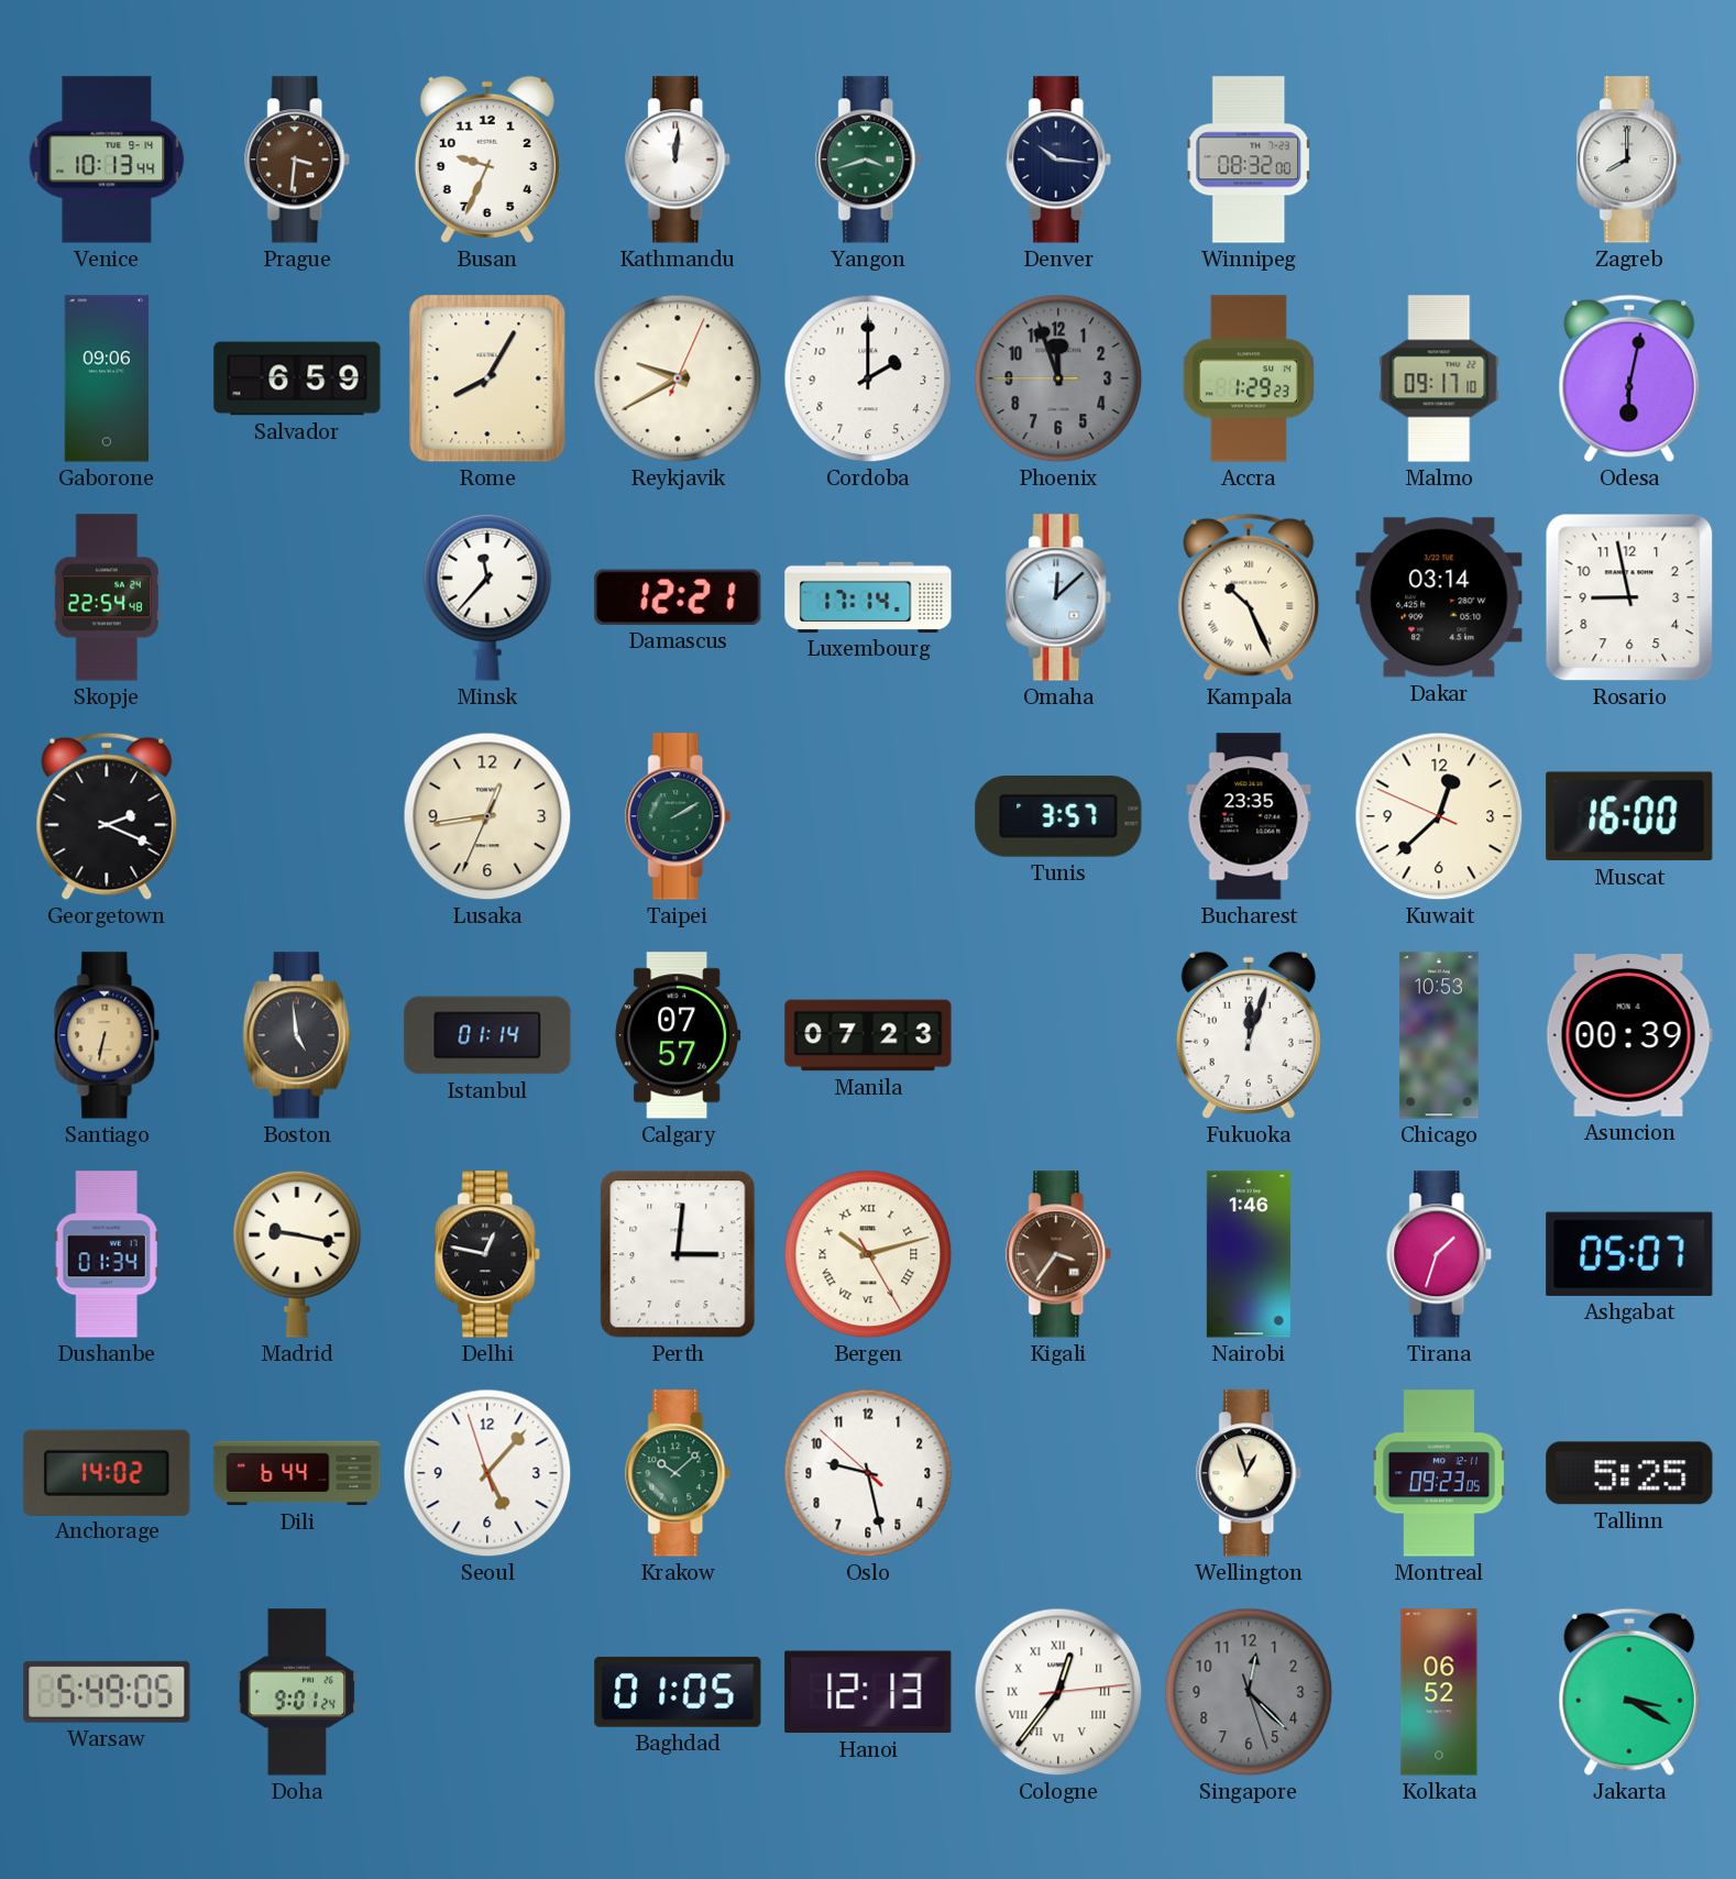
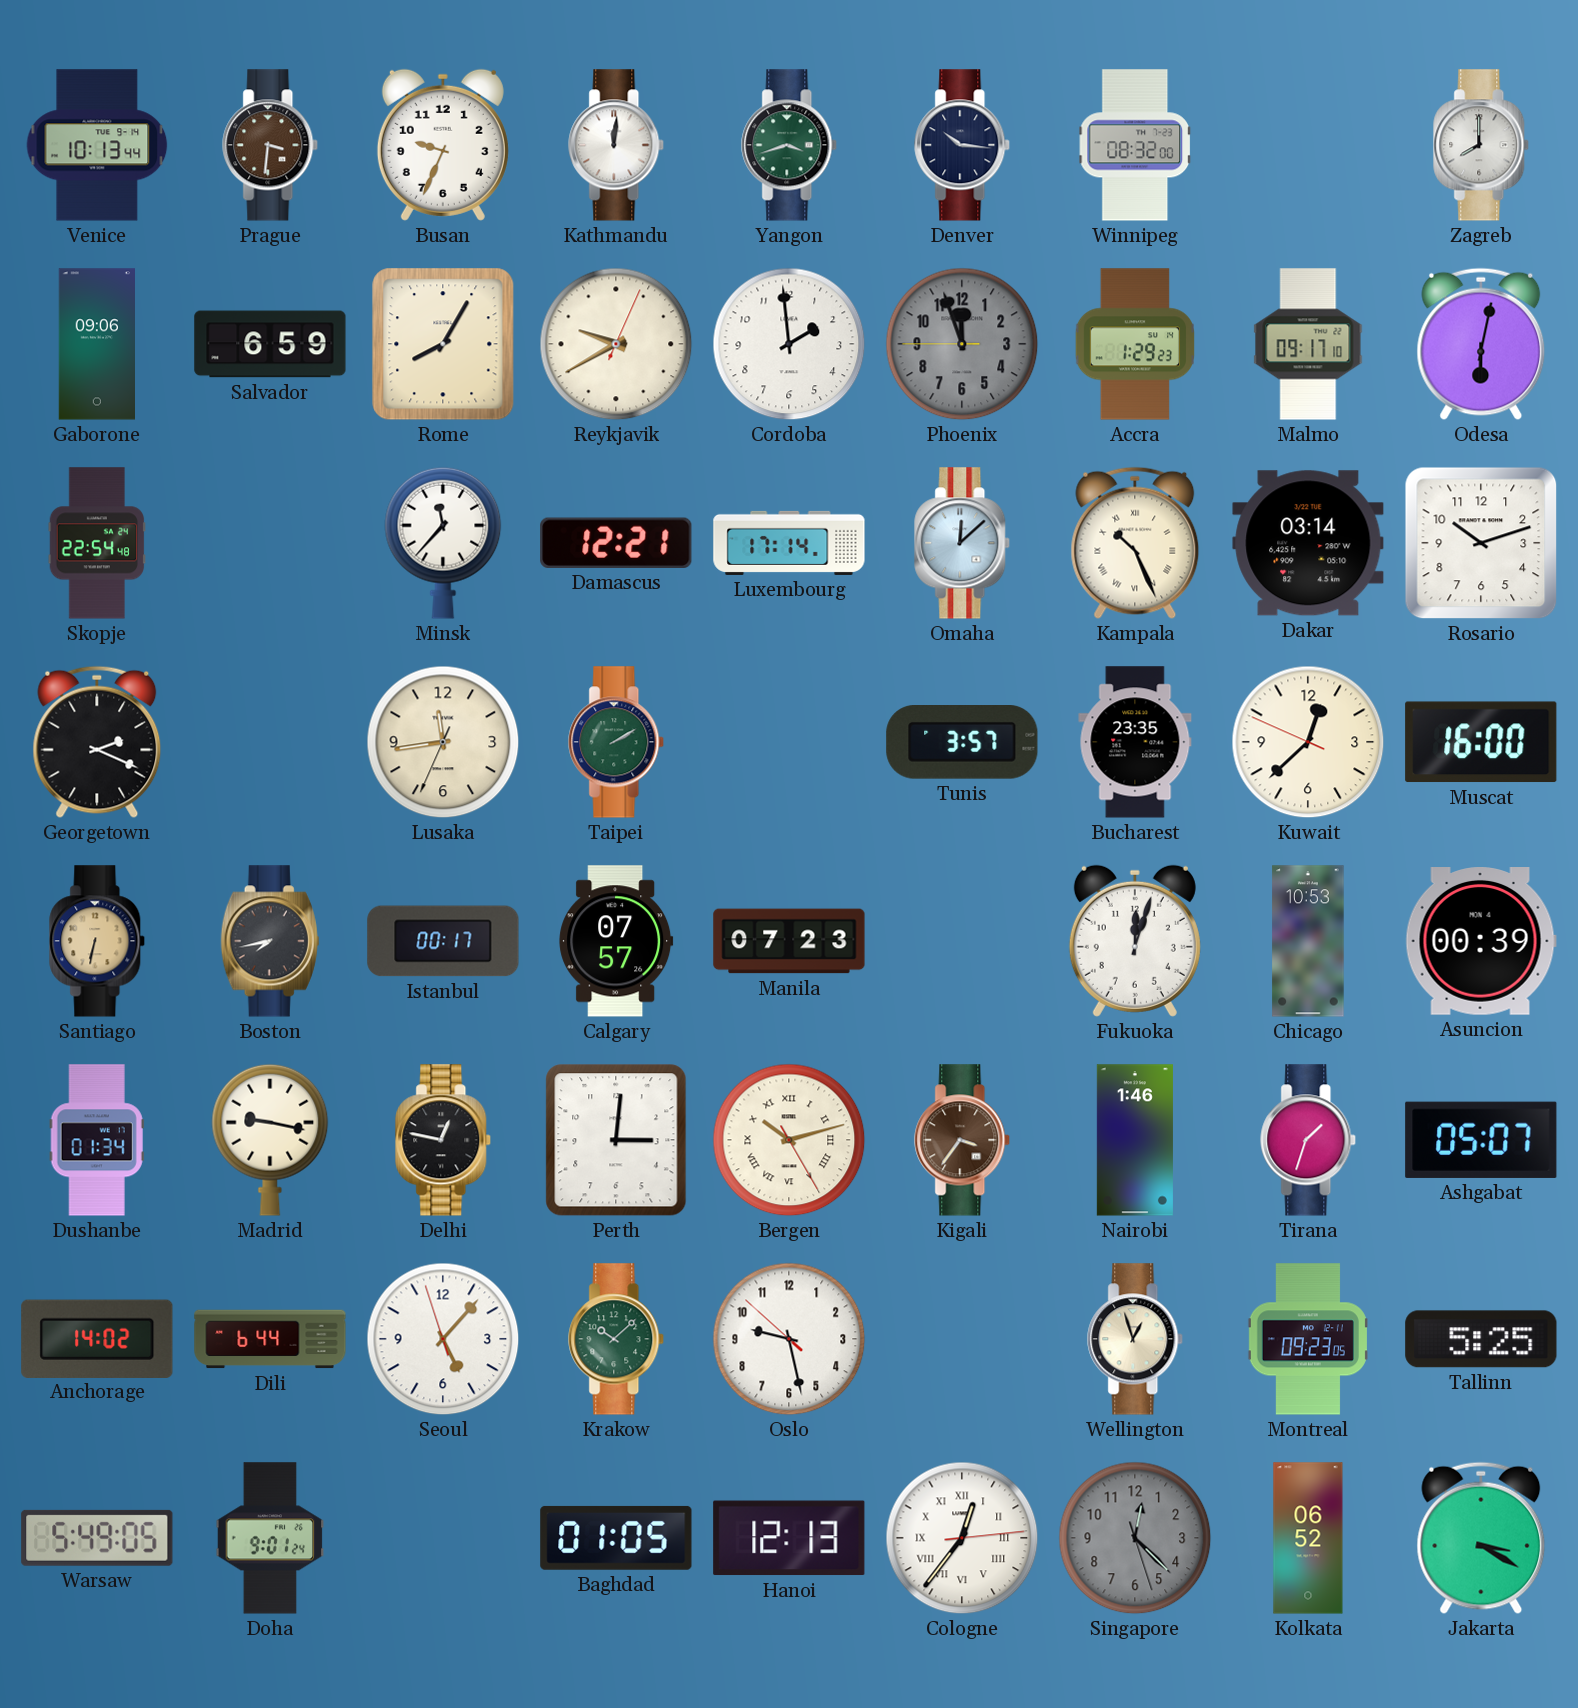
Cordoba: 2:00 -> 1:59
Rosario: 8:58 -> 10:12
Lusaka: 12:43 -> 11:43
Boston: 4:59 -> 7:43
Istanbul: 01:14 -> 00:17
